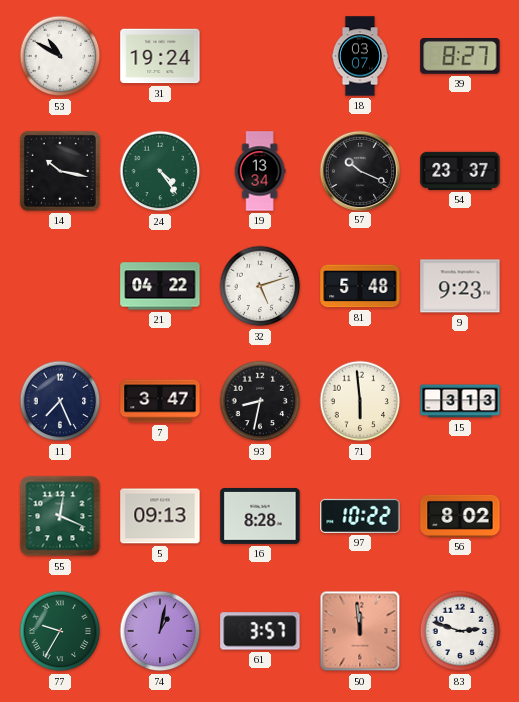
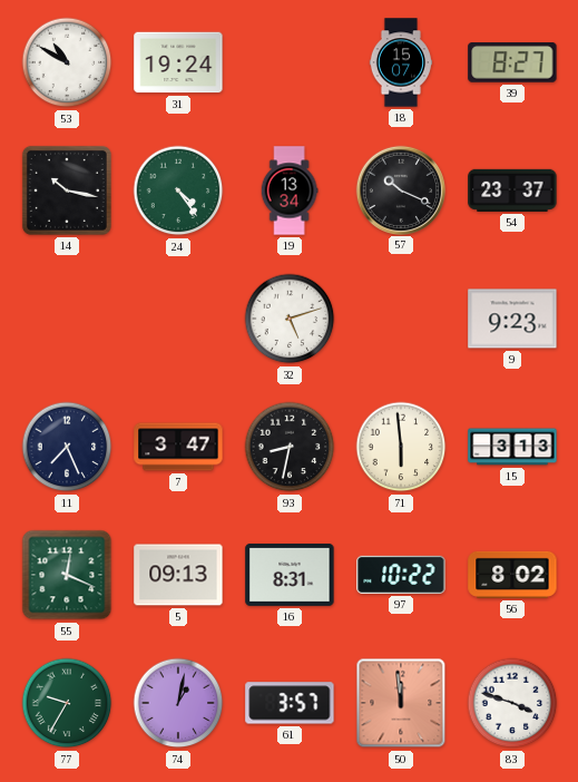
18: 03:07 -> 15:07
21: 04:22 -> none
81: 5:48 -> none
16: 8:28 -> 8:31
83: 2:48 -> 3:48
